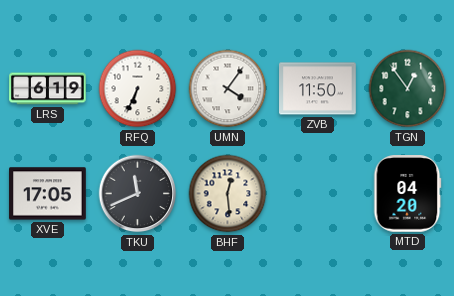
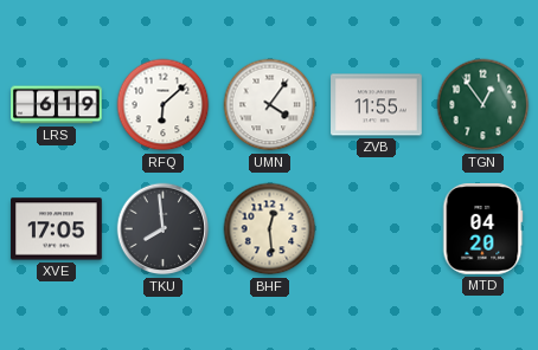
RFQ: 6:34 -> 6:08
ZVB: 11:50 -> 11:55
TKU: 11:41 -> 7:59
